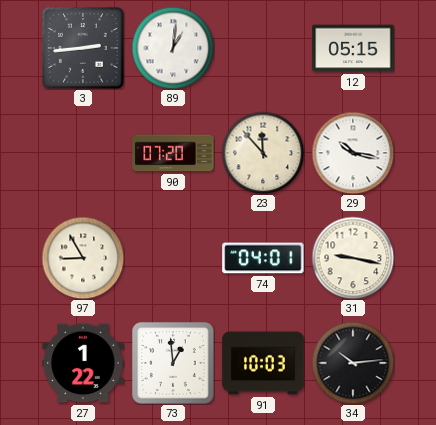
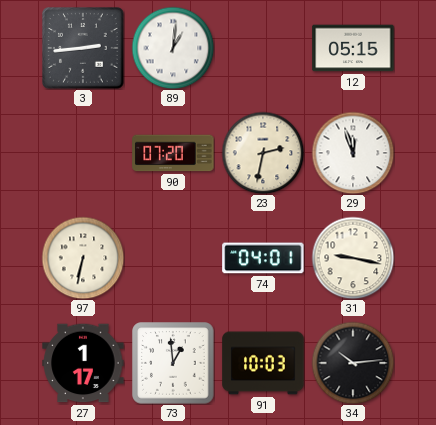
23: 11:53 -> 2:32
29: 10:17 -> 11:57
97: 8:55 -> 6:32
27: 1:22 -> 1:17
